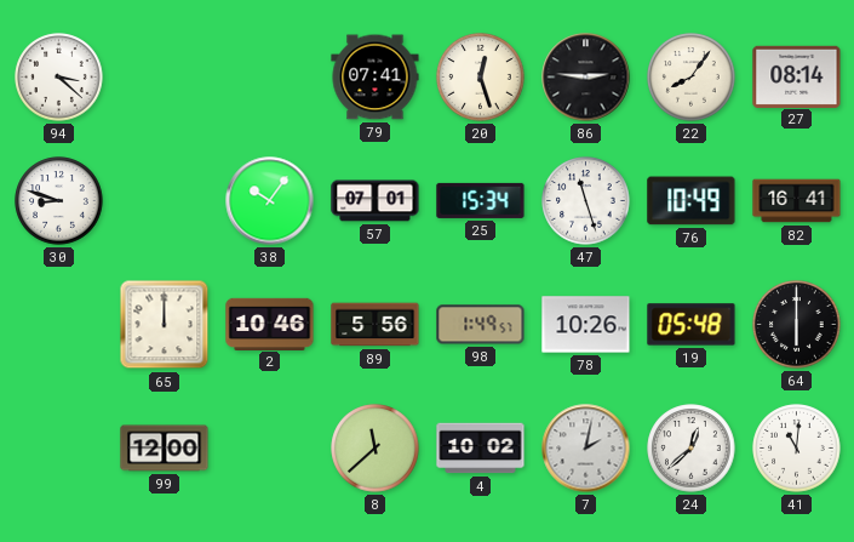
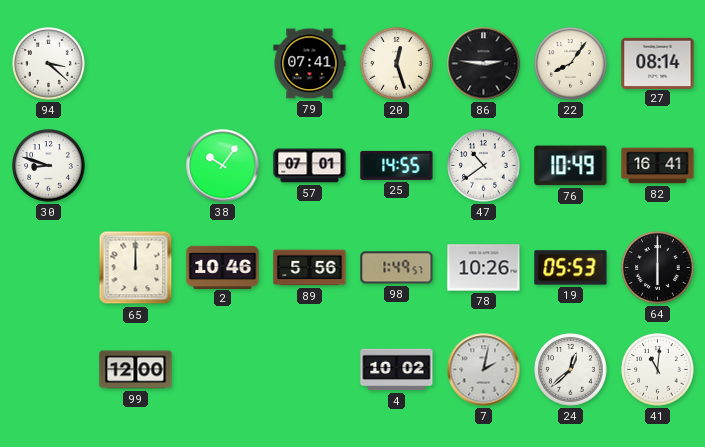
25: 15:34 -> 14:55
47: 11:27 -> 10:39
19: 05:48 -> 05:53
8: 11:38 -> none
